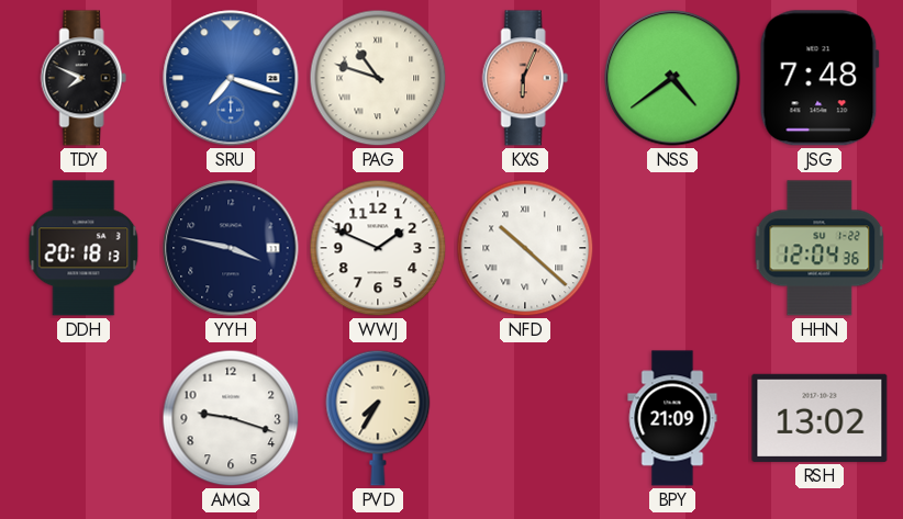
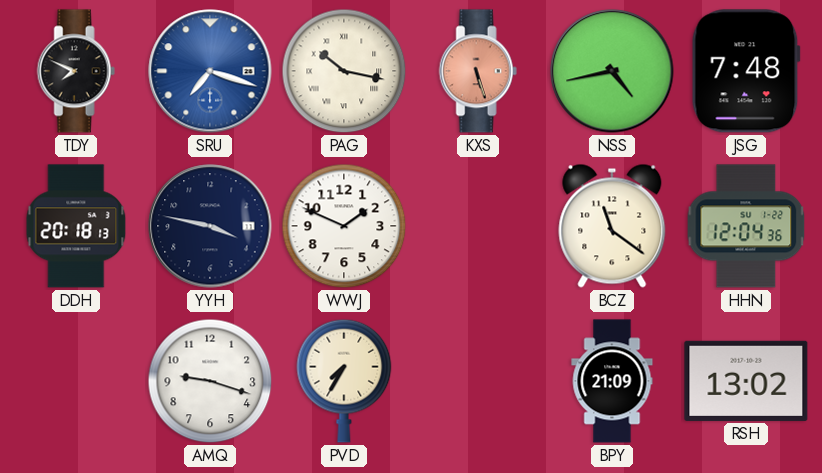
PAG: 10:48 -> 10:17
KXS: 6:04 -> 5:27
NSS: 4:39 -> 4:43
NFD: 10:22 -> none
BCZ: none -> 11:21
